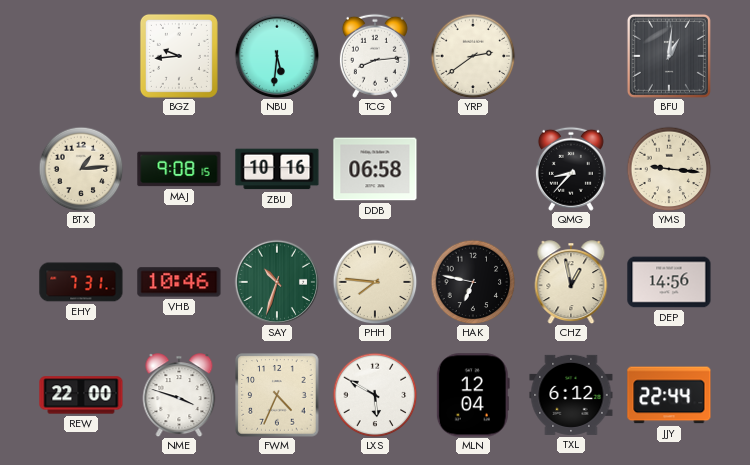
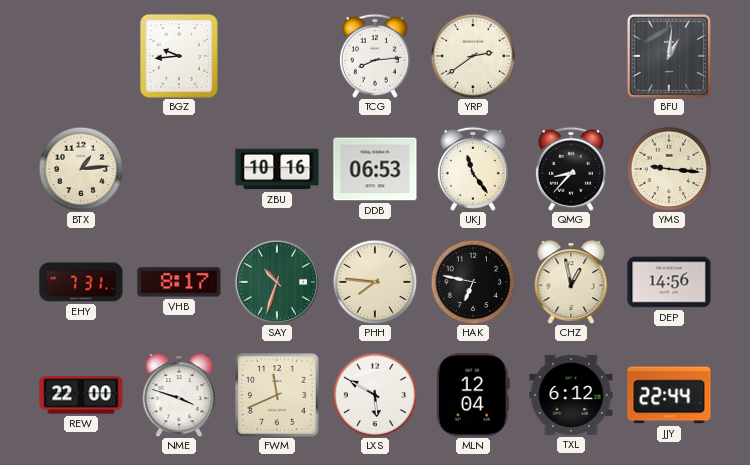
NBU: 5:31 -> none
MAJ: 9:08 -> none
DDB: 06:58 -> 06:53
UKJ: none -> 11:24
VHB: 10:46 -> 8:17
FWM: 4:34 -> 11:41
